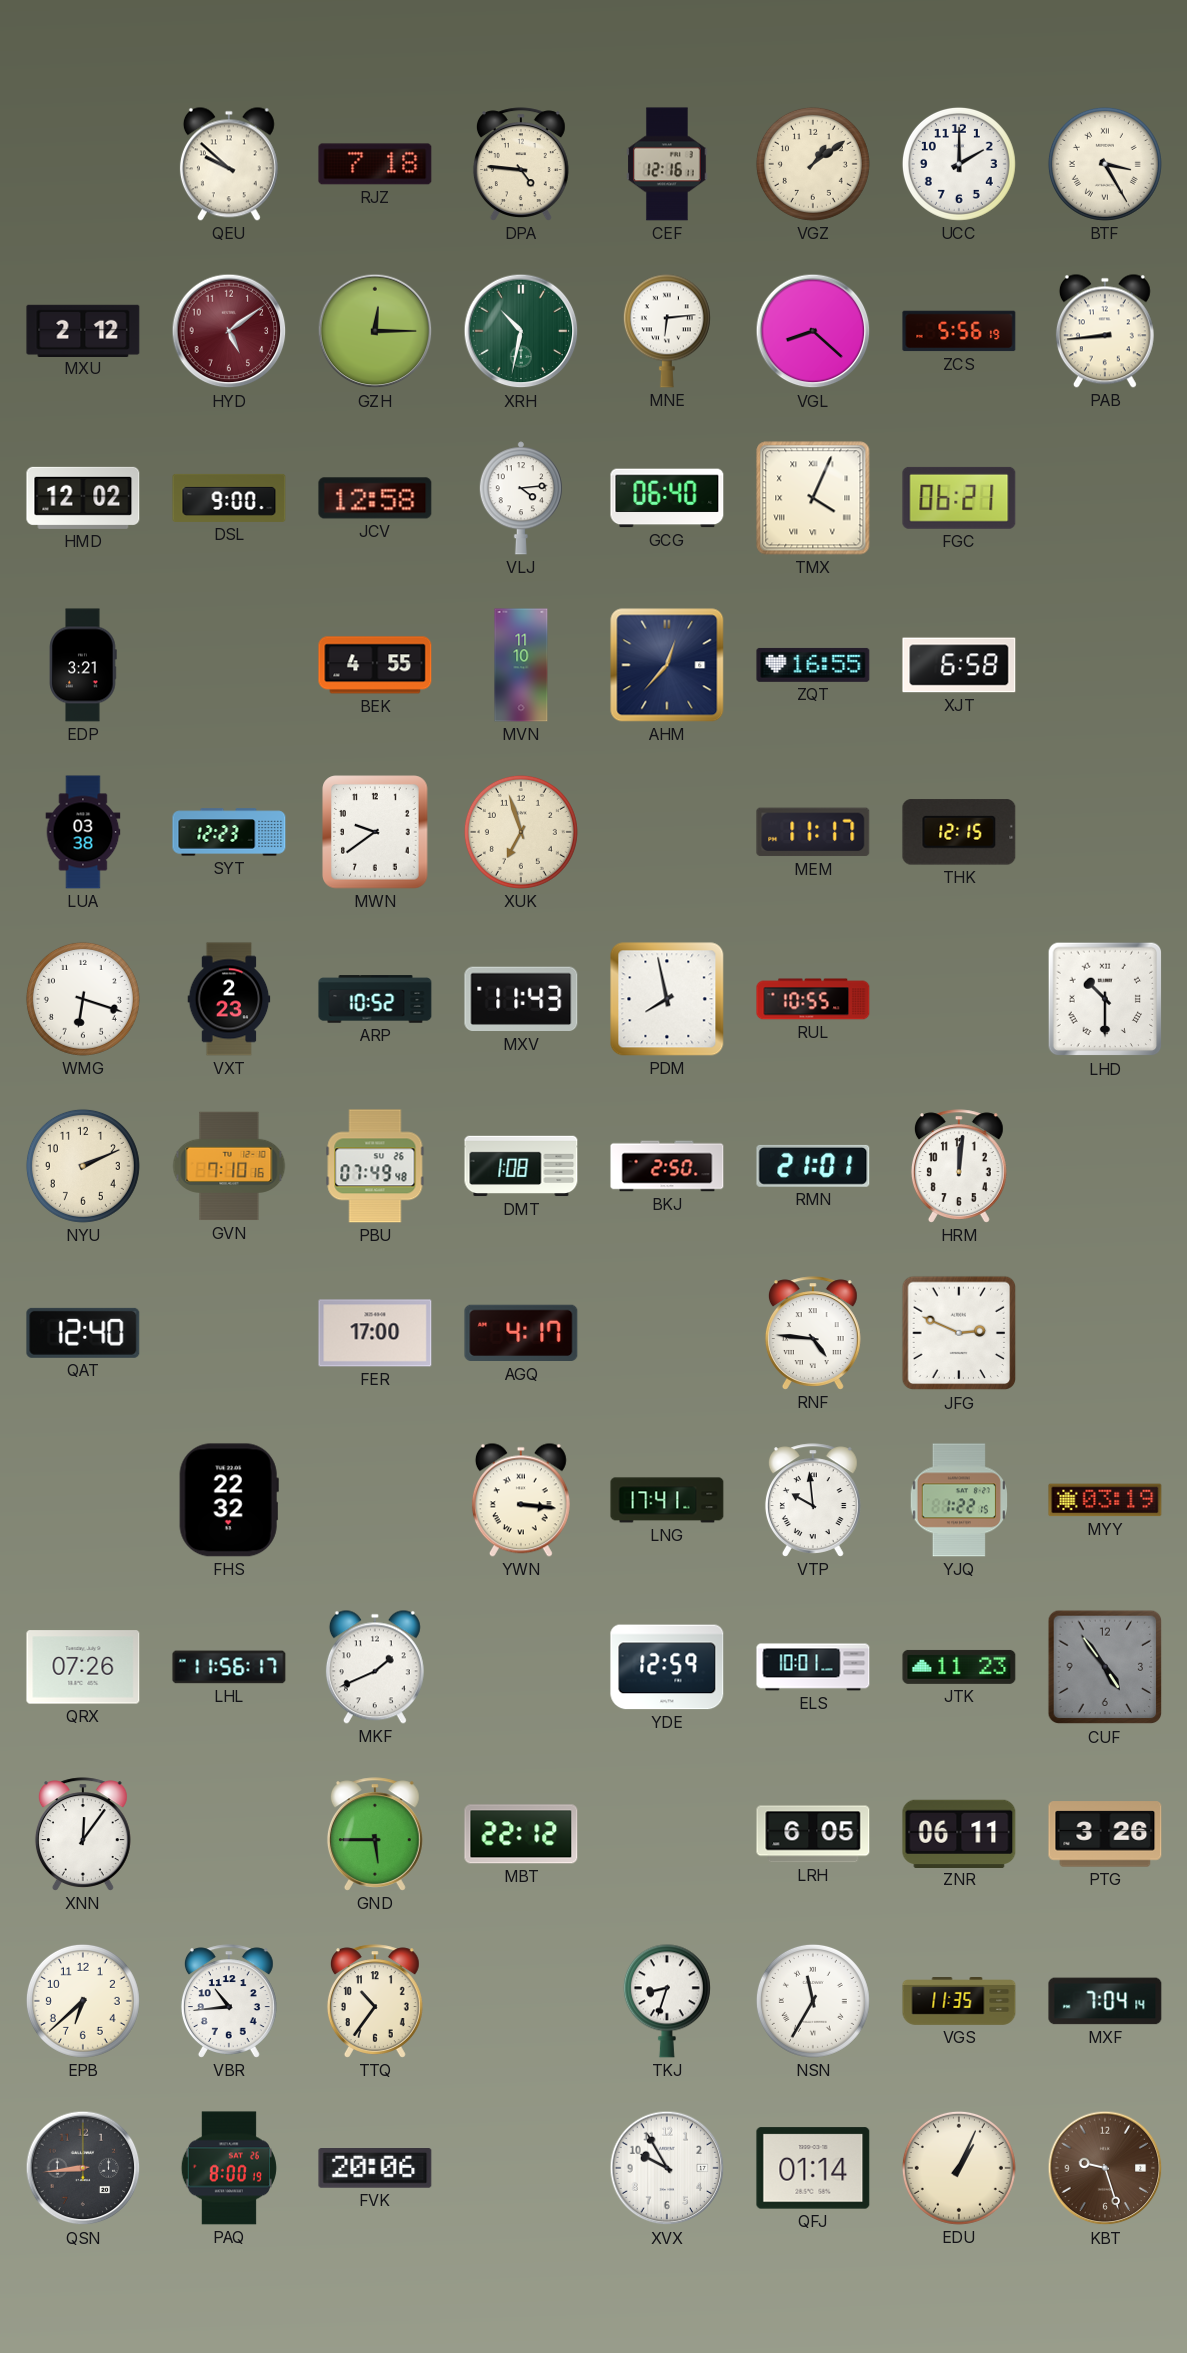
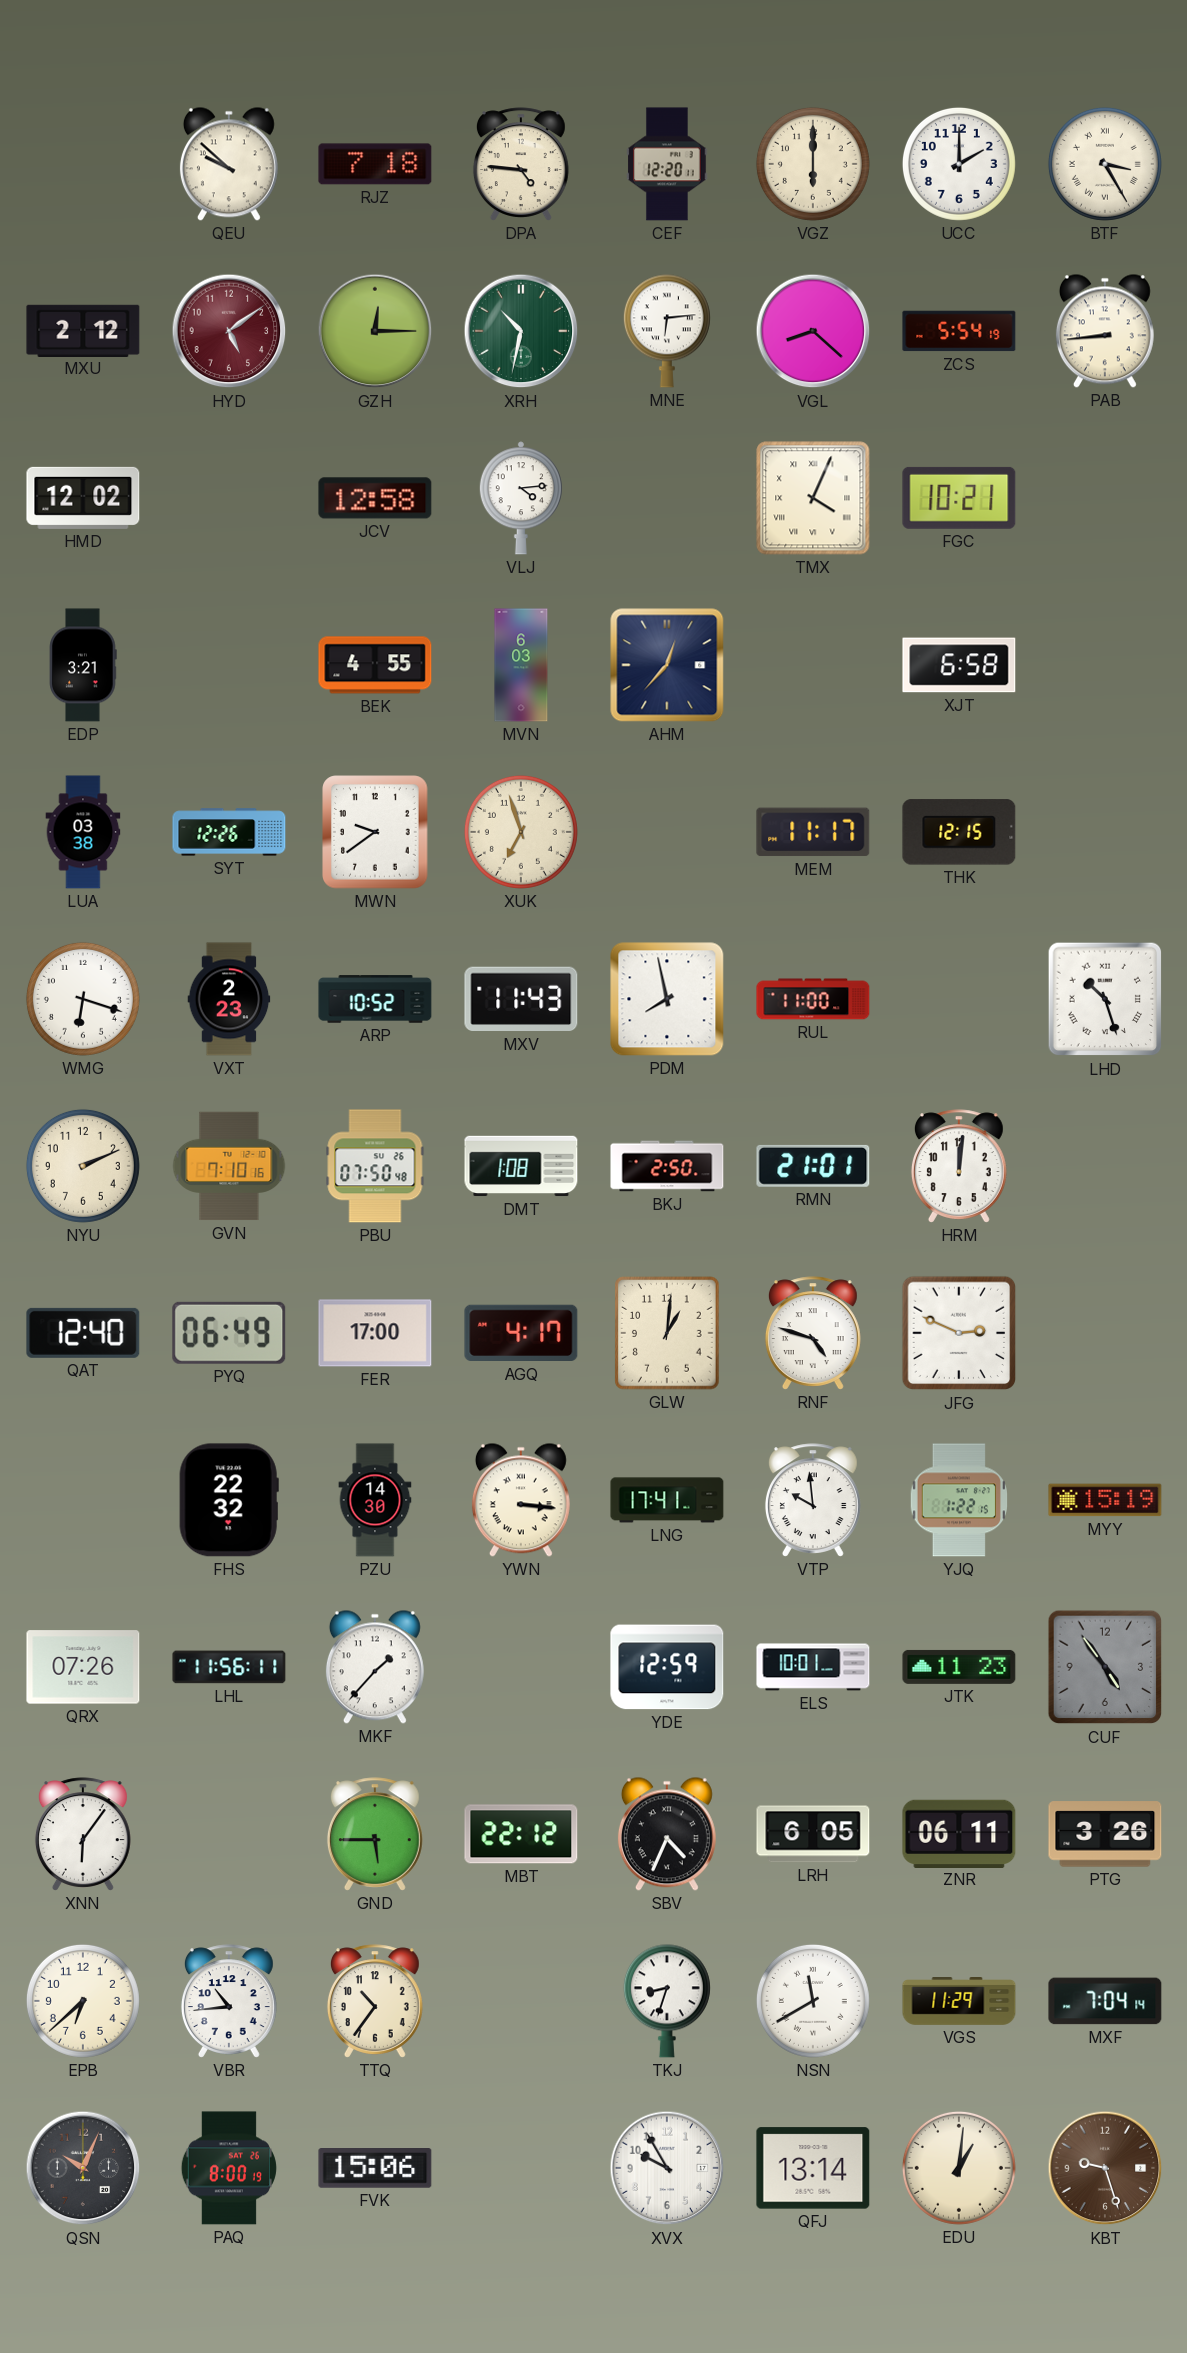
CEF: 12:16 -> 12:20
VGZ: 1:09 -> 6:00
ZCS: 5:56 -> 5:54
DSL: 9:00 -> none
GCG: 06:40 -> none
FGC: 06:21 -> 10:21
MVN: 11:10 -> 6:03
ZQT: 16:55 -> none
SYT: 12:23 -> 12:26
RUL: 10:55 -> 11:00
LHD: 10:30 -> 10:27
PBU: 07:49 -> 07:50
PYQ: none -> 06:49
GLW: none -> 1:01
RNF: 4:46 -> 4:48
PZU: none -> 14:30
MYY: 03:19 -> 15:19
LHL: 11:56:17 -> 11:56:11
MKF: 1:41 -> 1:37
XNN: 12:06 -> 6:06
SBV: none -> 4:34
NSN: 11:35 -> 11:40
VGS: 11:35 -> 11:29
QSN: 8:44 -> 10:04
FVK: 20:06 -> 15:06
QFJ: 01:14 -> 13:14
EDU: 1:04 -> 1:01
